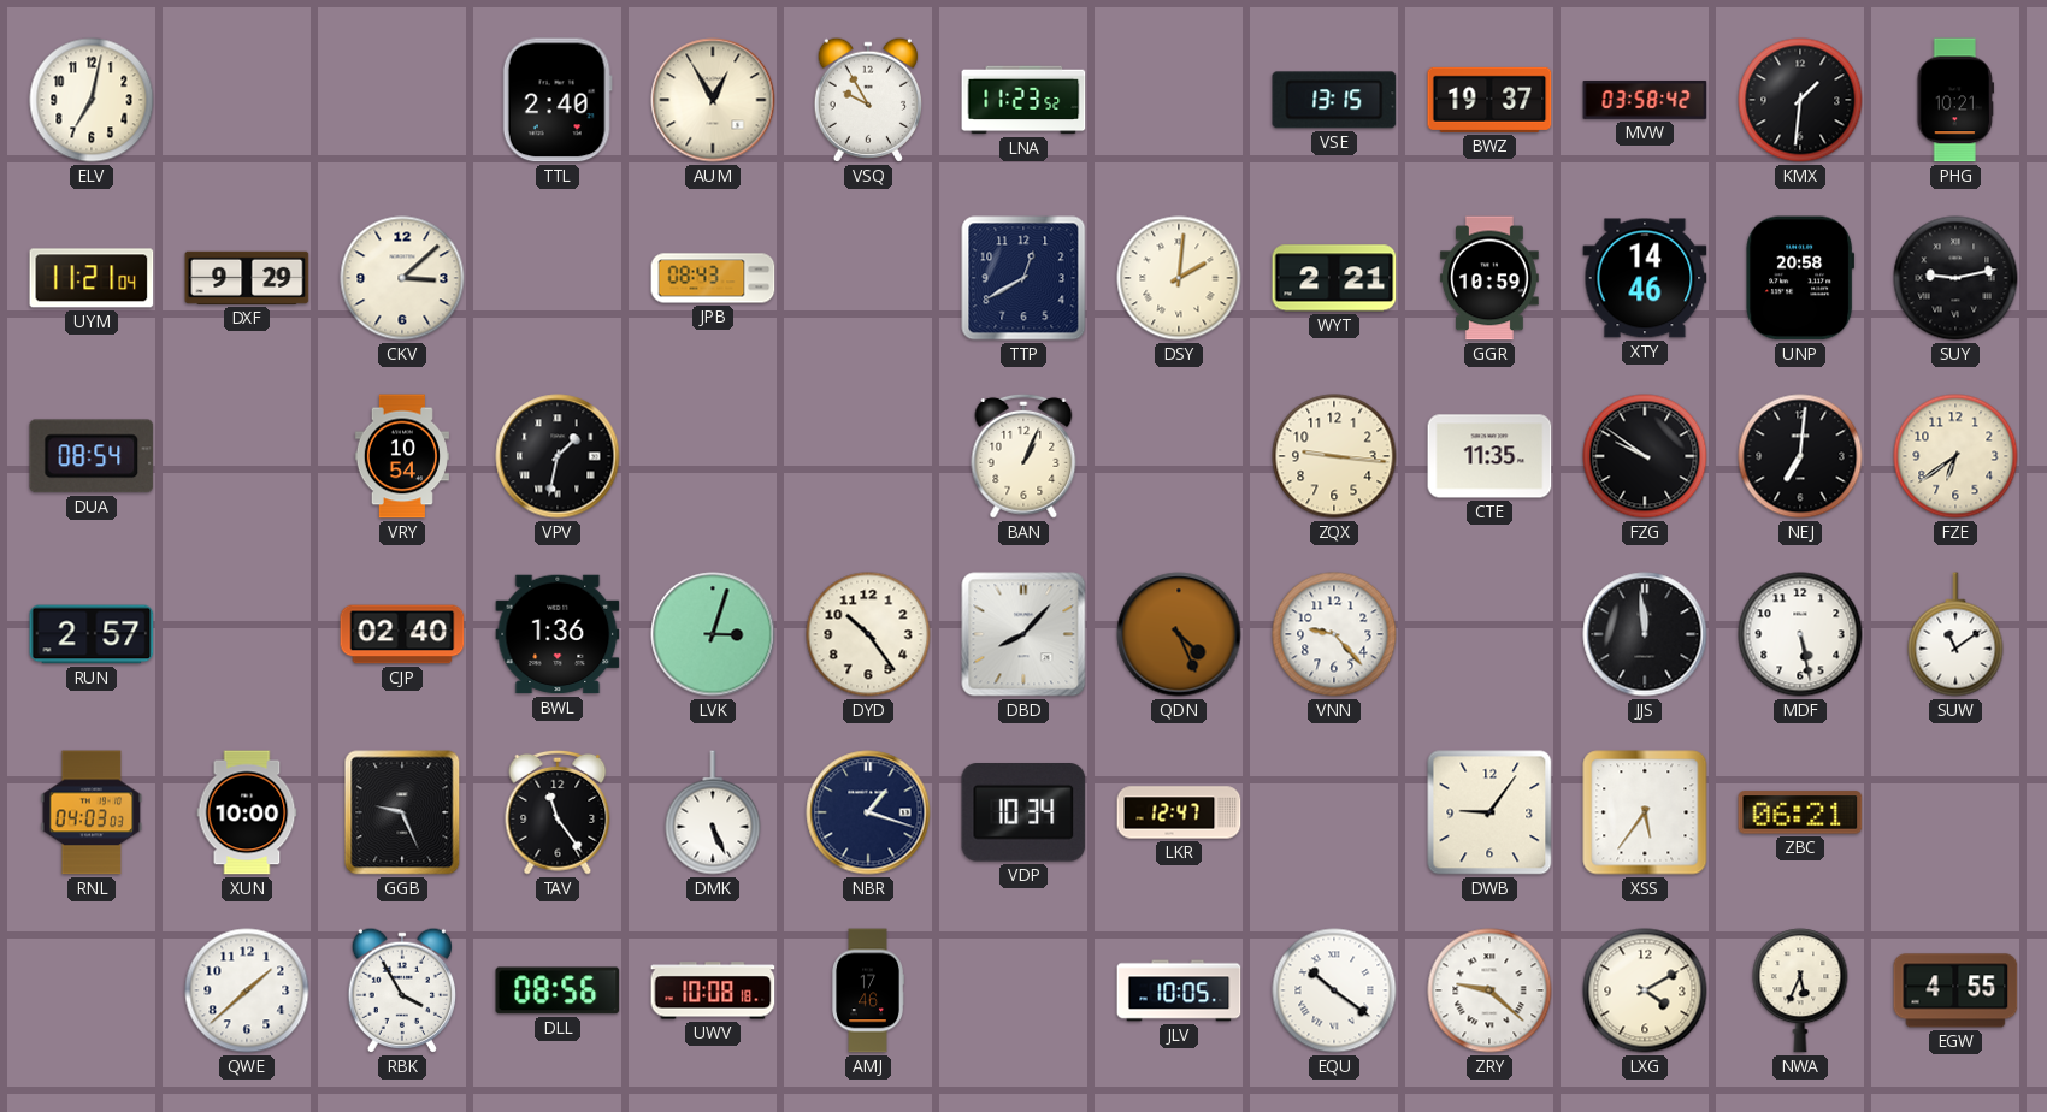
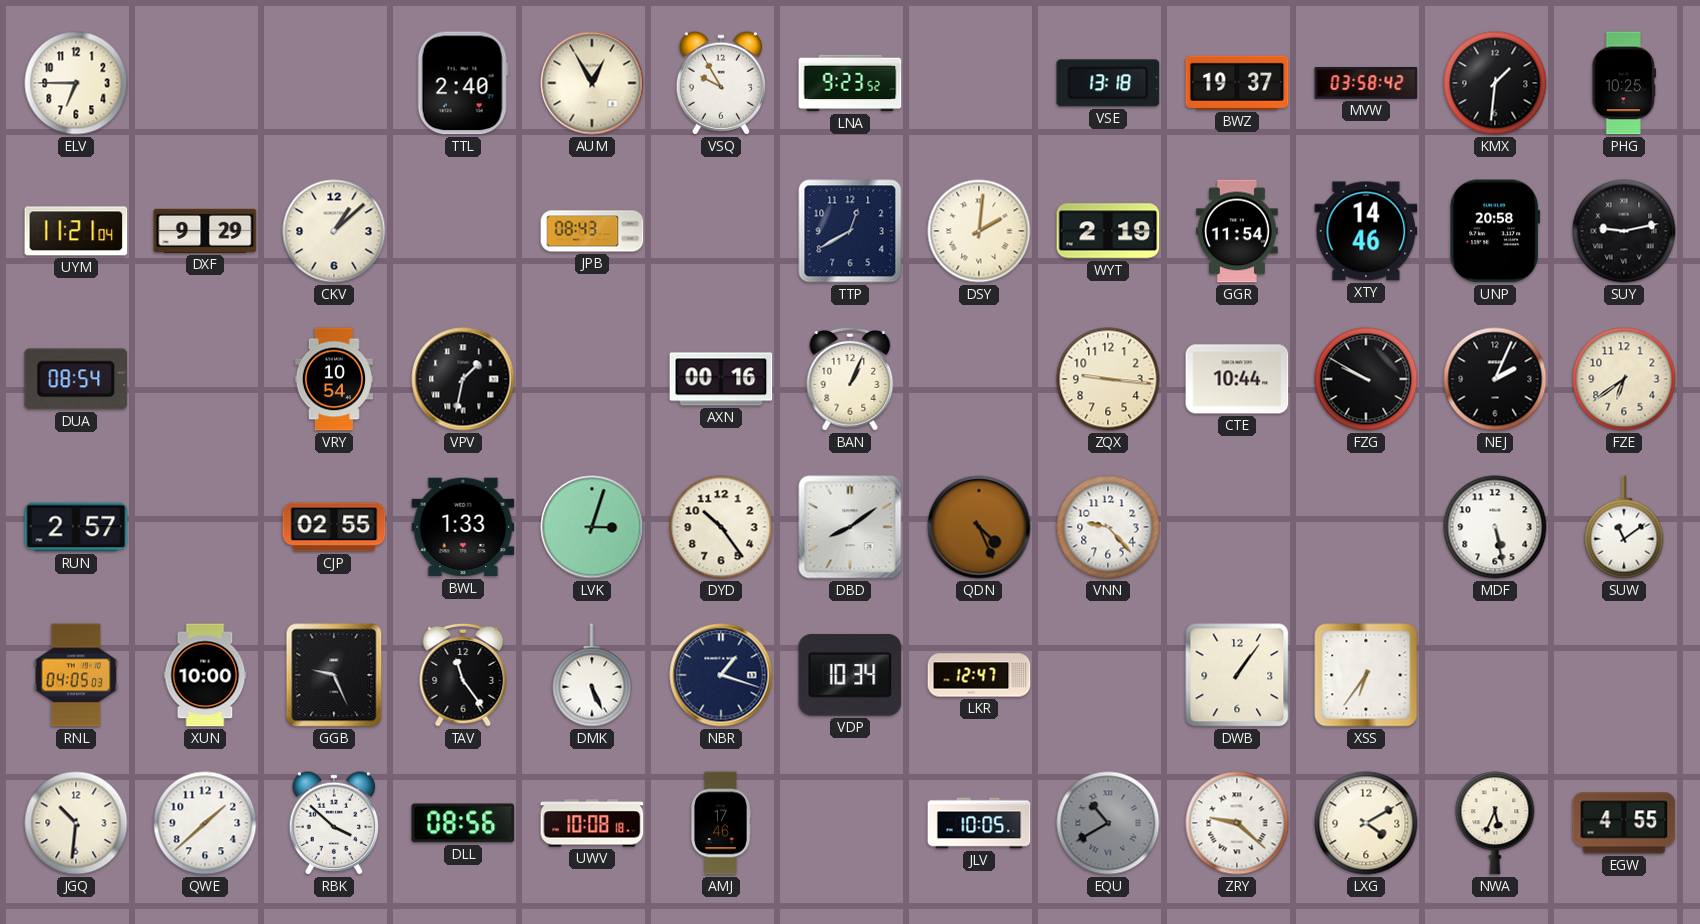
ELV: 7:02 -> 6:45
LNA: 11:23 -> 9:23
VSE: 13:15 -> 13:18
PHG: 10:21 -> 10:25
CKV: 3:08 -> 1:08
WYT: 2:21 -> 2:19
GGR: 10:59 -> 11:54
AXN: none -> 00:16
CTE: 11:35 -> 10:44
FZG: 9:51 -> 9:50
NEJ: 7:01 -> 2:04
CJP: 02:40 -> 02:55
BWL: 1:36 -> 1:33
DBD: 8:07 -> 8:09
JJS: 11:59 -> none
RNL: 04:03 -> 04:05
DWB: 9:06 -> 1:06
XSS: 5:36 -> 6:36
ZBC: 06:21 -> none
JGQ: none -> 10:31
RBK: 3:55 -> 3:52
EQU: 10:21 -> 10:40
EQU dial: white -> grey
